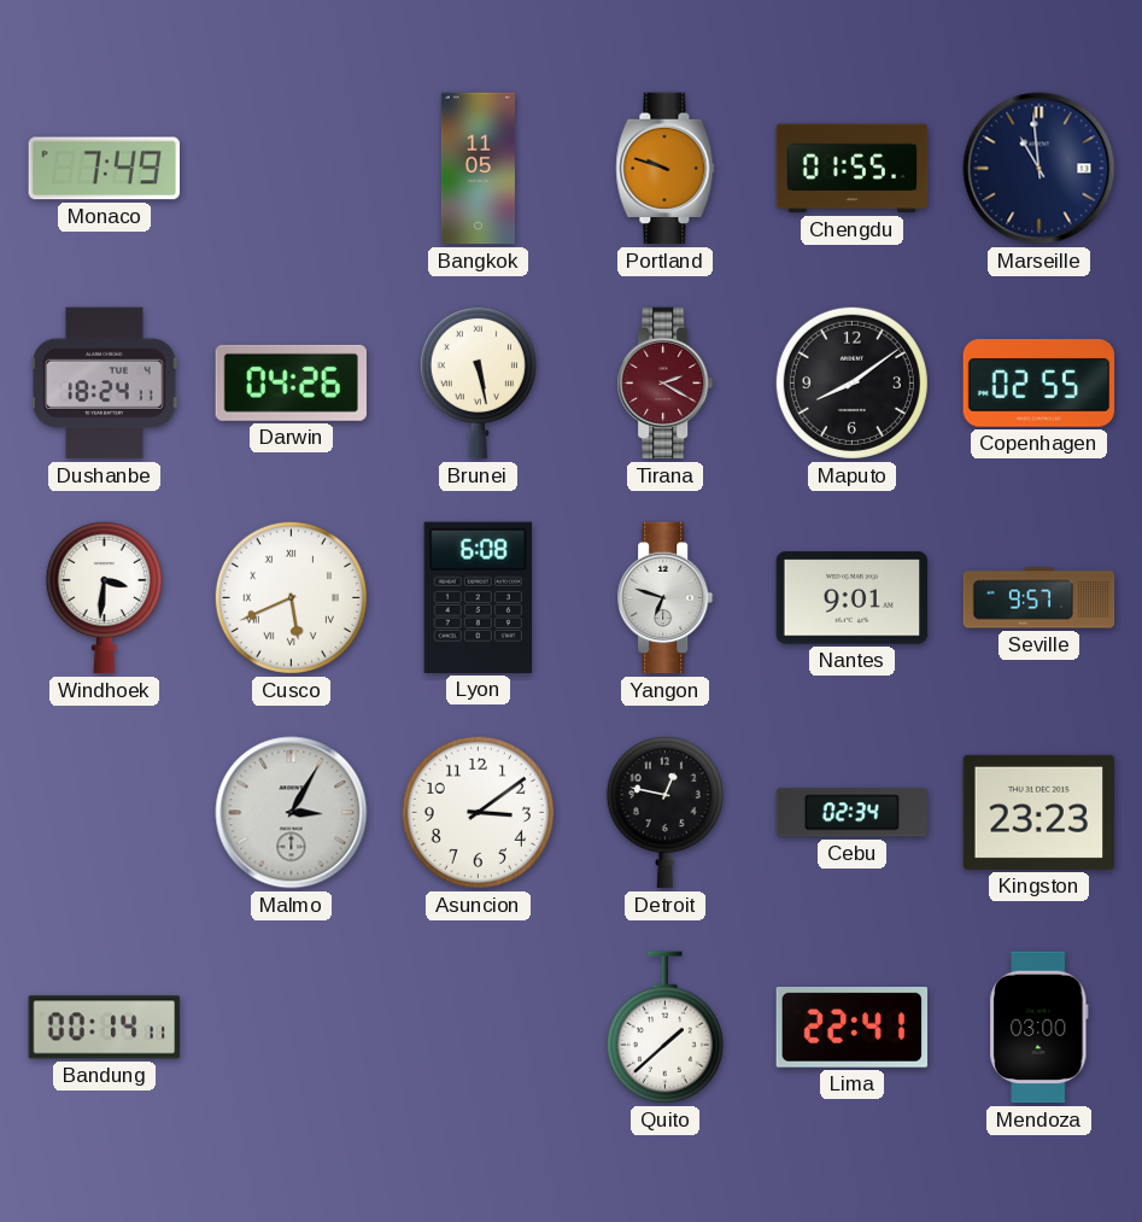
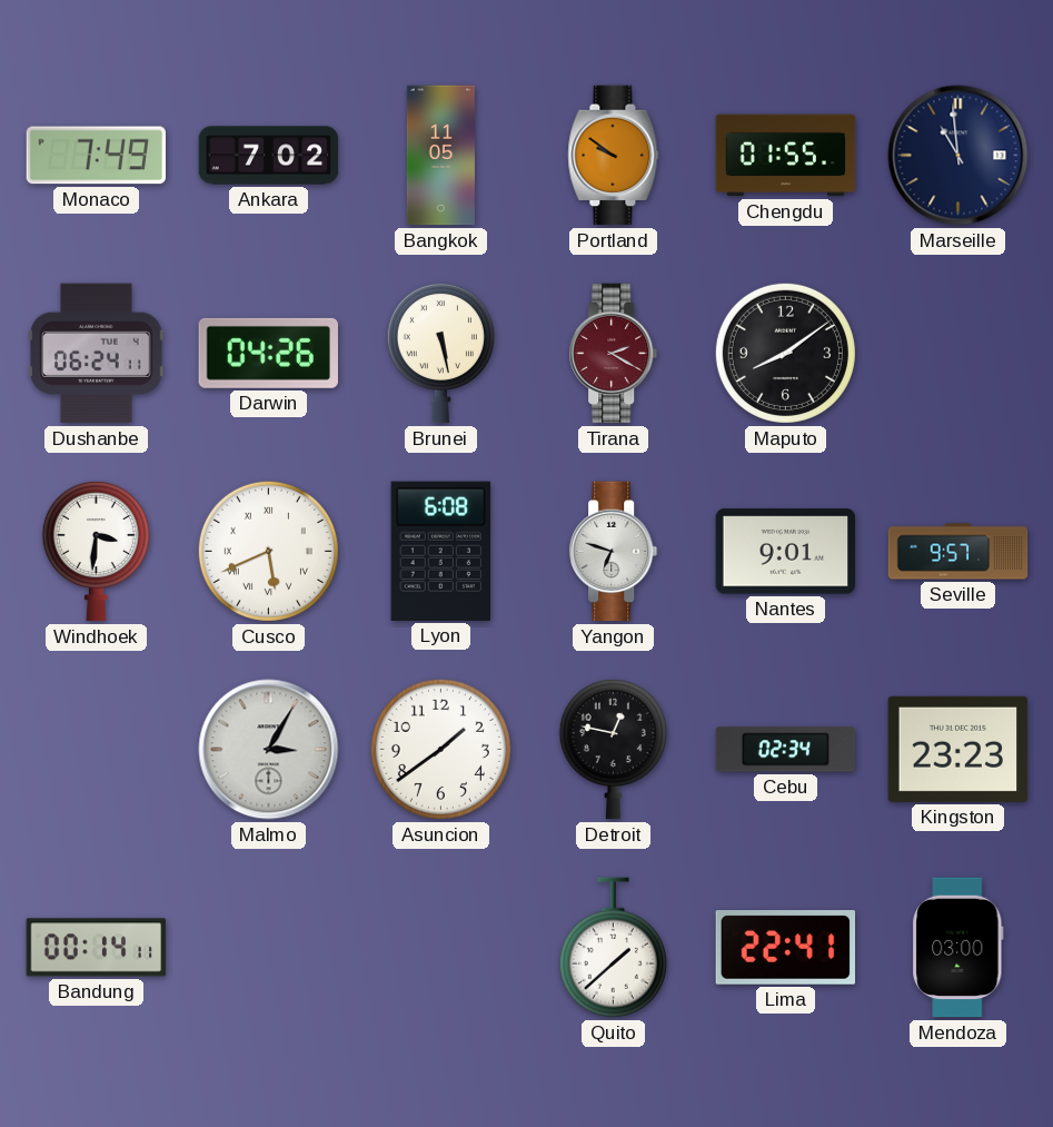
Ankara: none -> 7:02
Portland: 9:48 -> 9:51
Dushanbe: 18:24 -> 06:24
Copenhagen: 02:55 -> none
Asuncion: 3:09 -> 1:39
